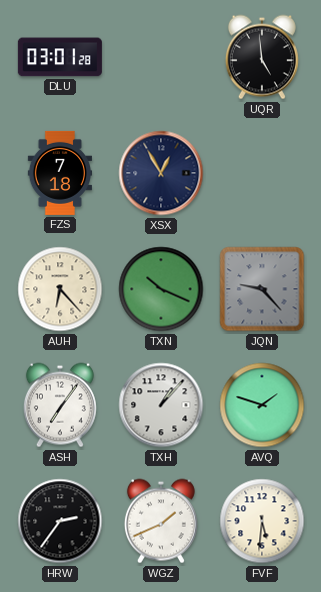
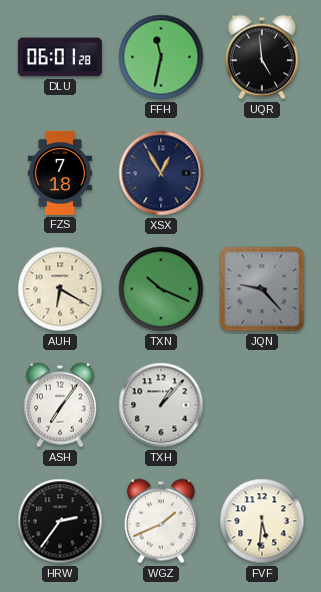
DLU: 03:01 -> 06:01
FFH: none -> 11:32
AUH: 6:23 -> 6:20
AVQ: 1:48 -> none
